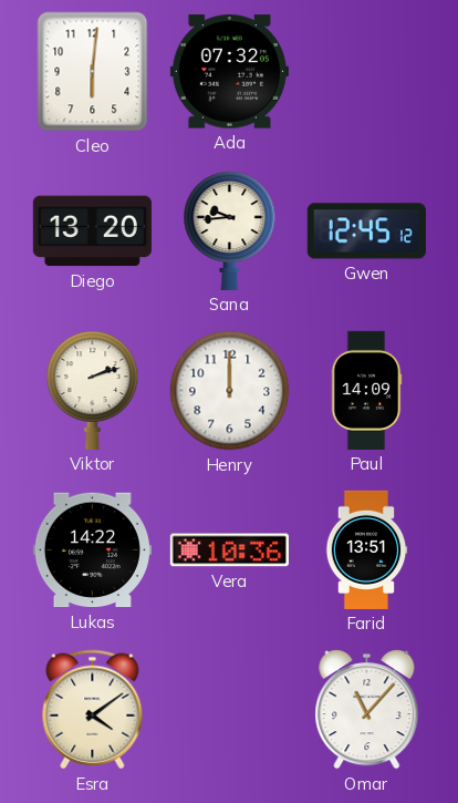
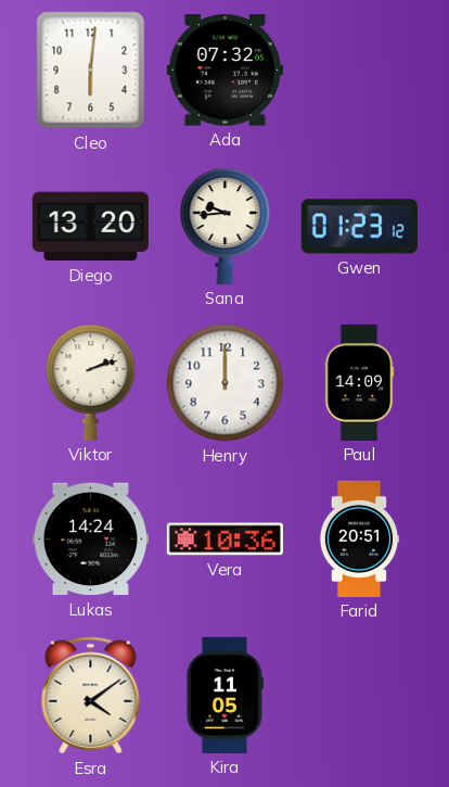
Gwen: 12:45 -> 01:23
Lukas: 14:22 -> 14:24
Farid: 13:51 -> 20:51
Kira: none -> 11:05
Omar: 11:07 -> none
